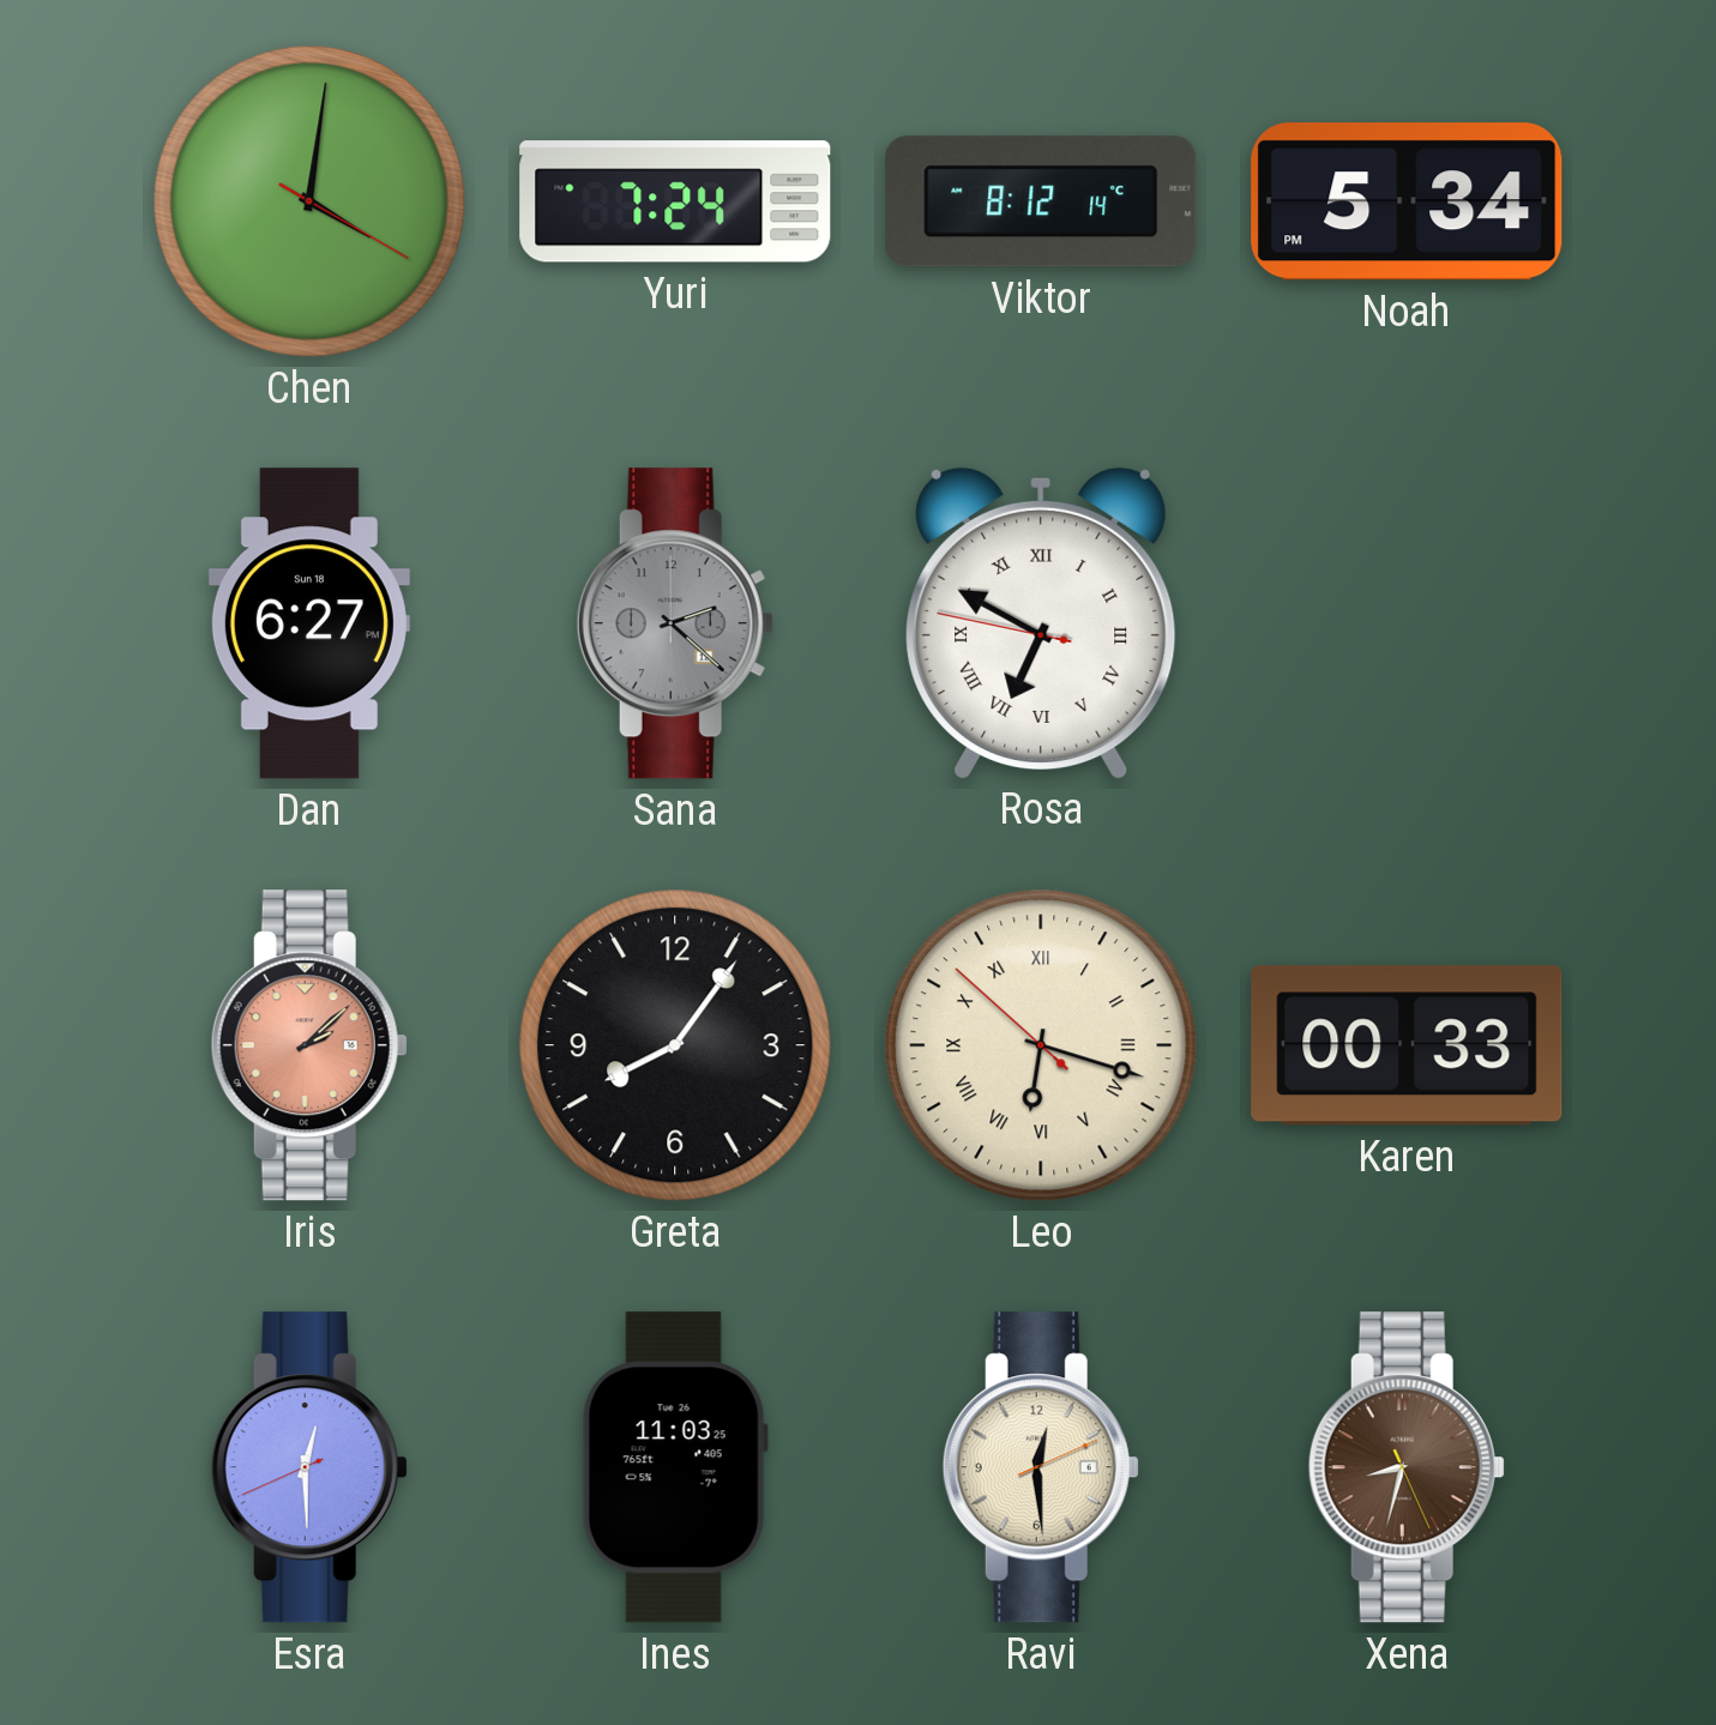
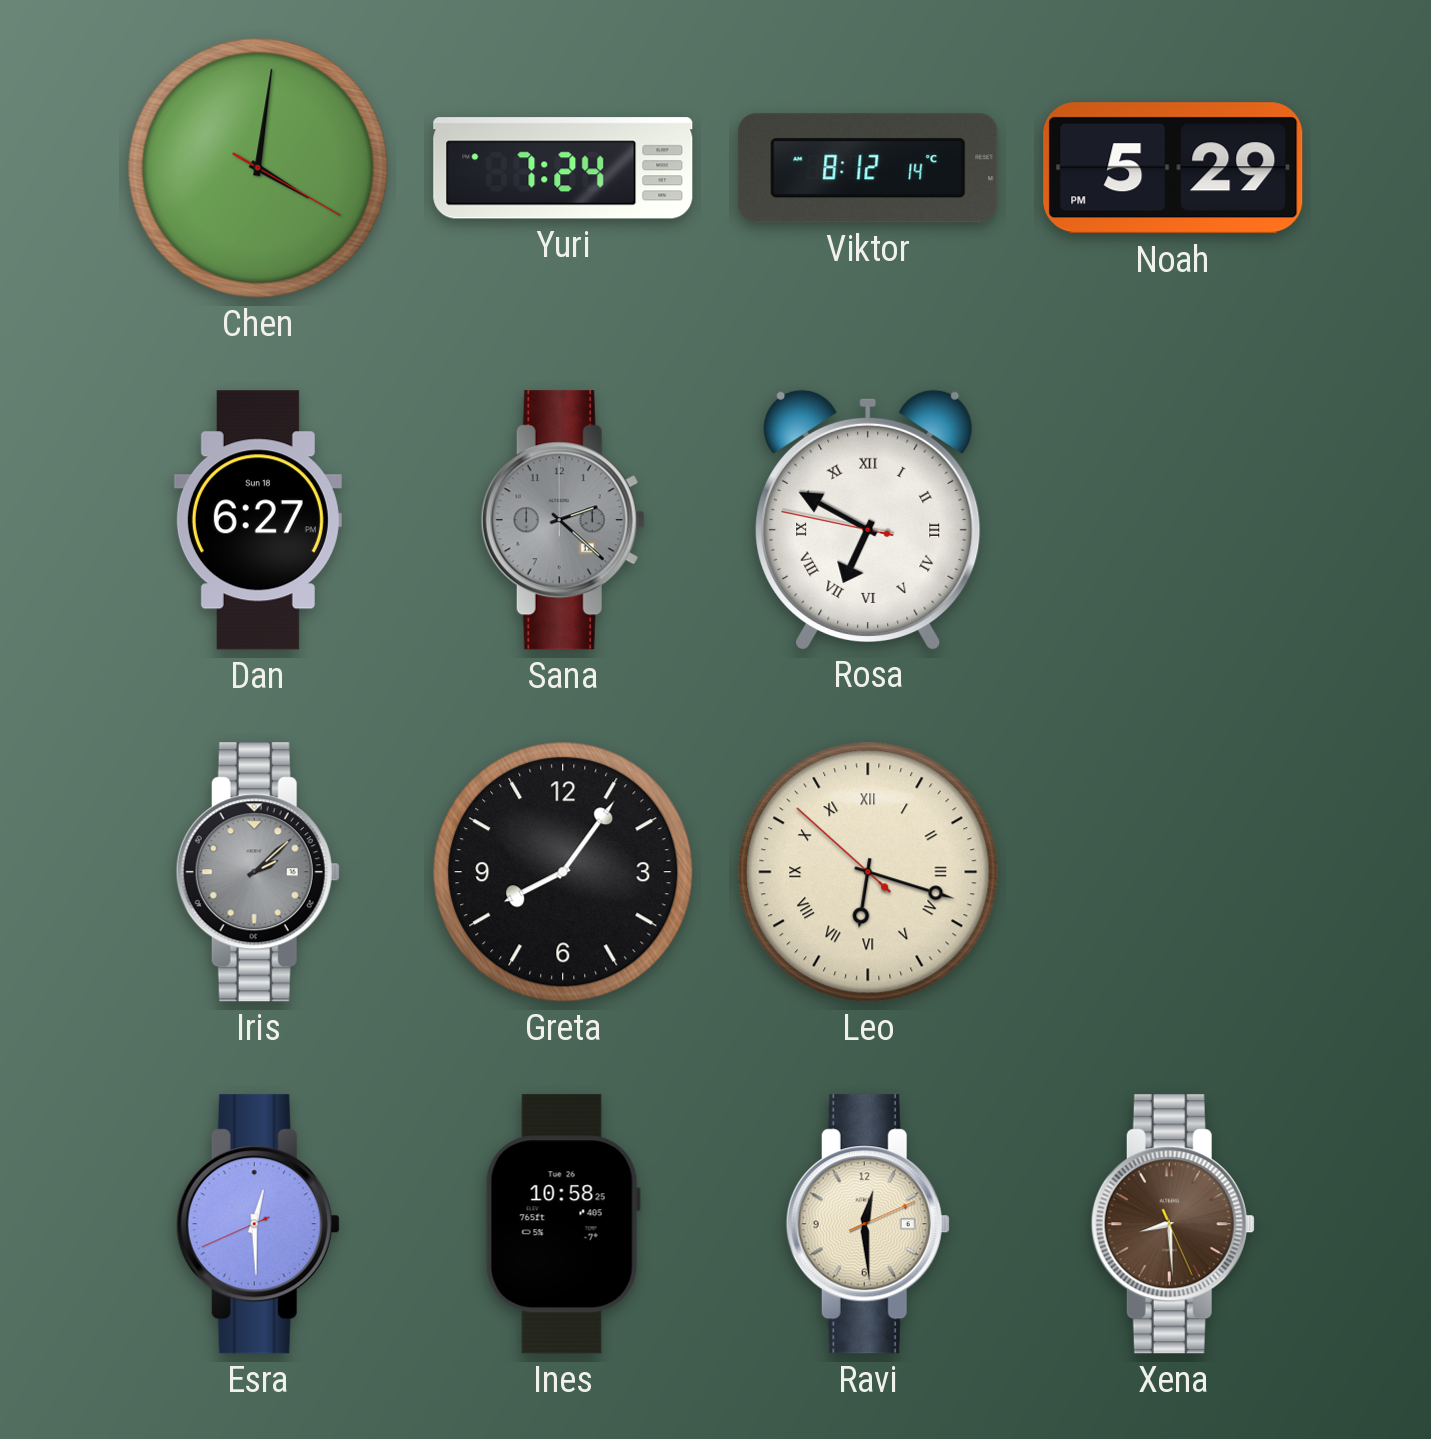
Noah: 5:34 -> 5:29
Iris dial: salmon -> grey
Karen: 00:33 -> none
Ines: 11:03 -> 10:58
Xena: 8:32 -> 8:29
